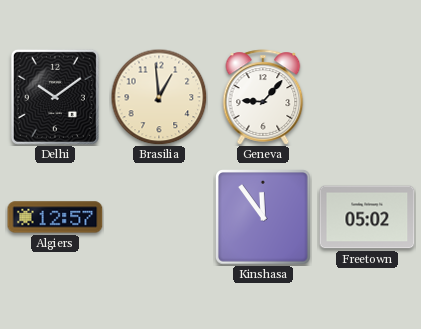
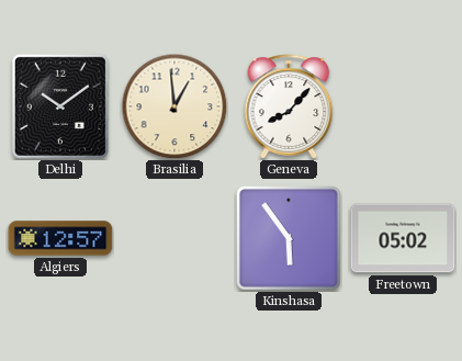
Geneva: 9:07 -> 8:07
Kinshasa: 11:54 -> 5:54
